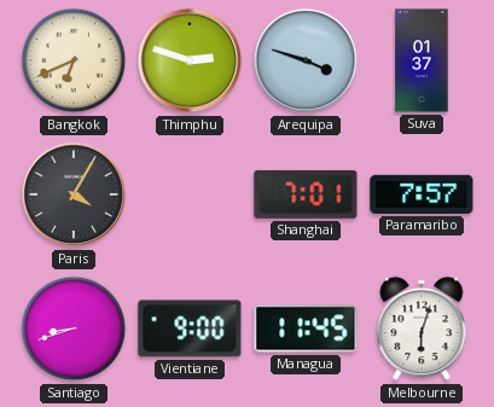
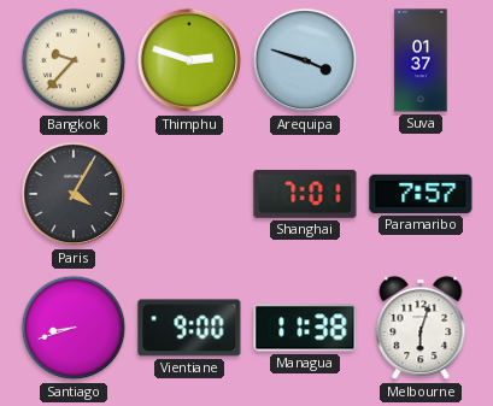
Bangkok: 6:41 -> 9:37
Managua: 11:45 -> 11:38
